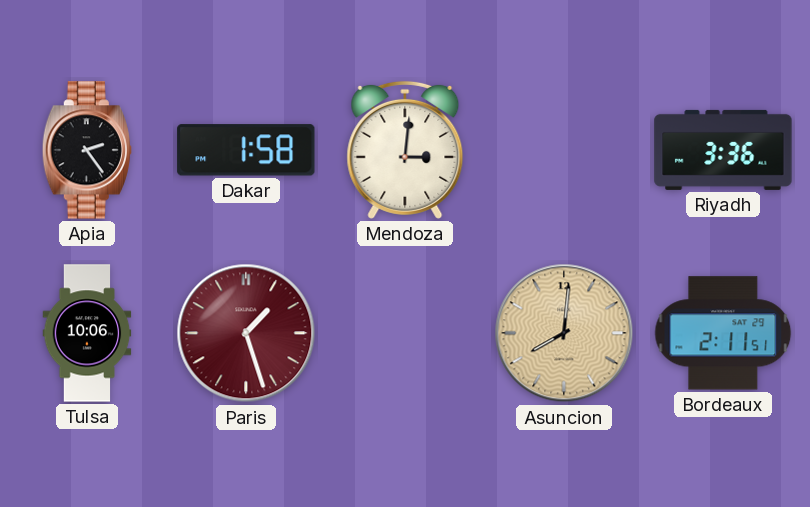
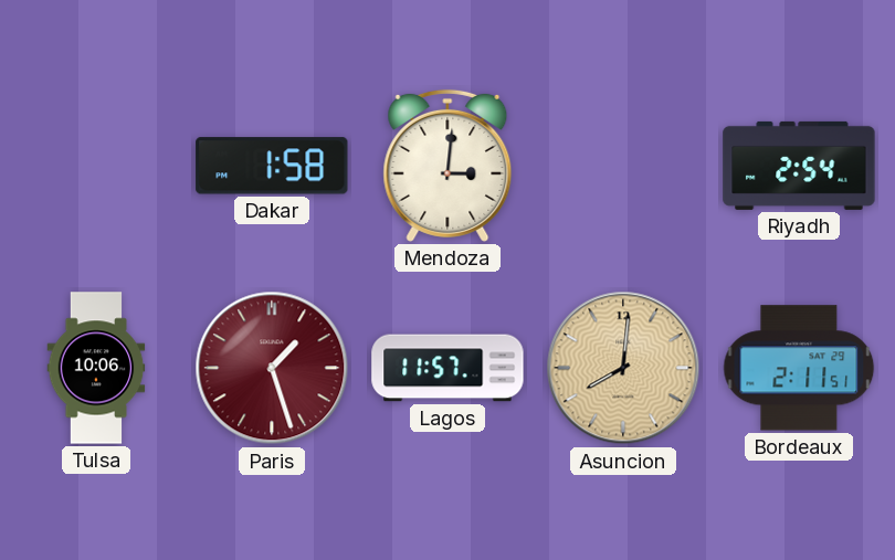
Apia: 2:24 -> none
Riyadh: 3:36 -> 2:54
Lagos: none -> 11:57
